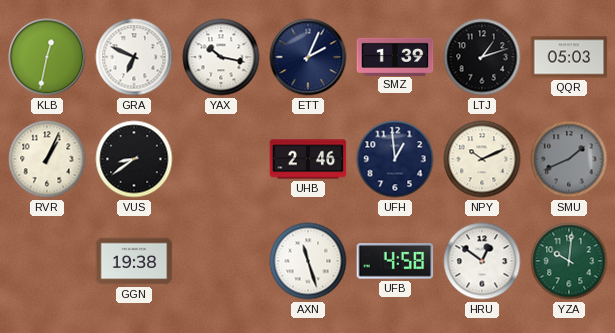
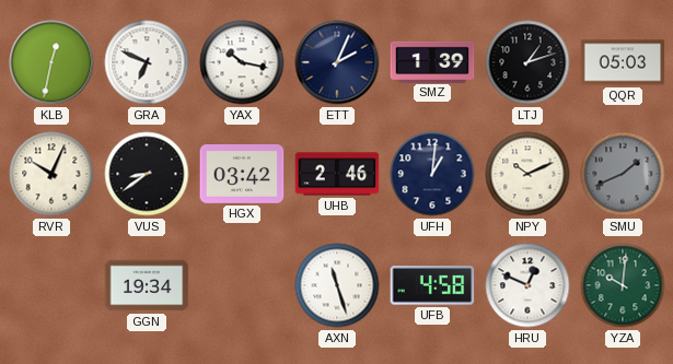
RVR: 1:04 -> 10:04
HGX: none -> 03:42
UFH: 12:59 -> 1:01
GGN: 19:38 -> 19:34
HRU: 12:51 -> 12:49
